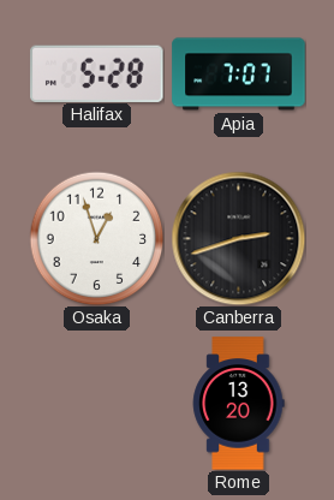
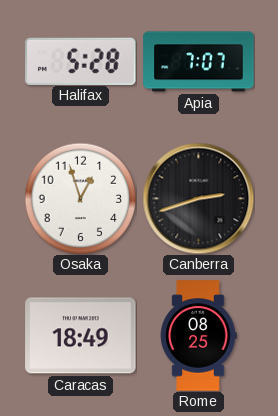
Caracas: none -> 18:49
Rome: 13:20 -> 08:25
